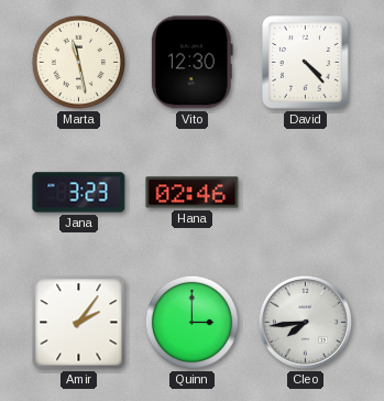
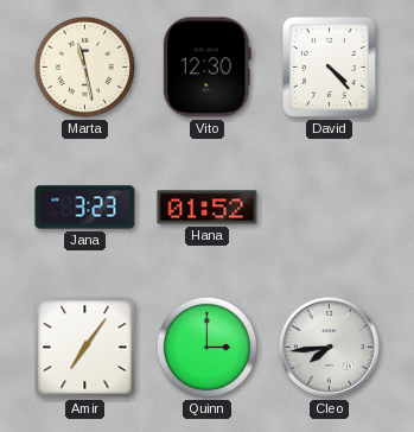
Hana: 02:46 -> 01:52
Amir: 2:06 -> 7:06
